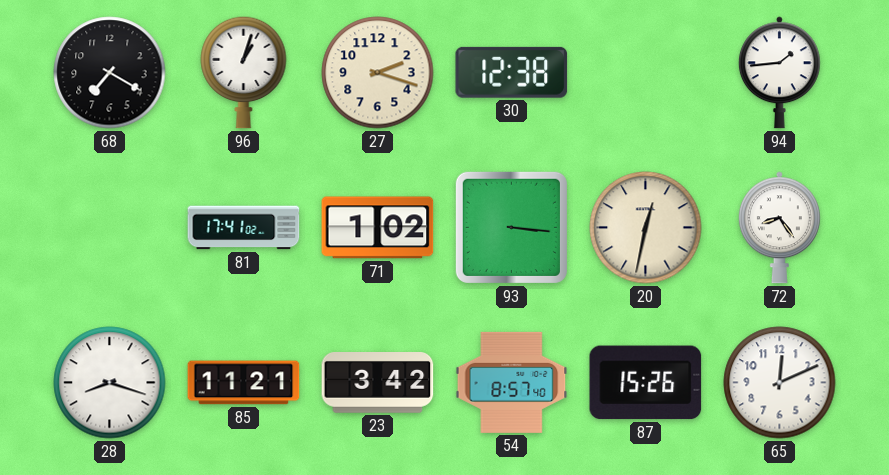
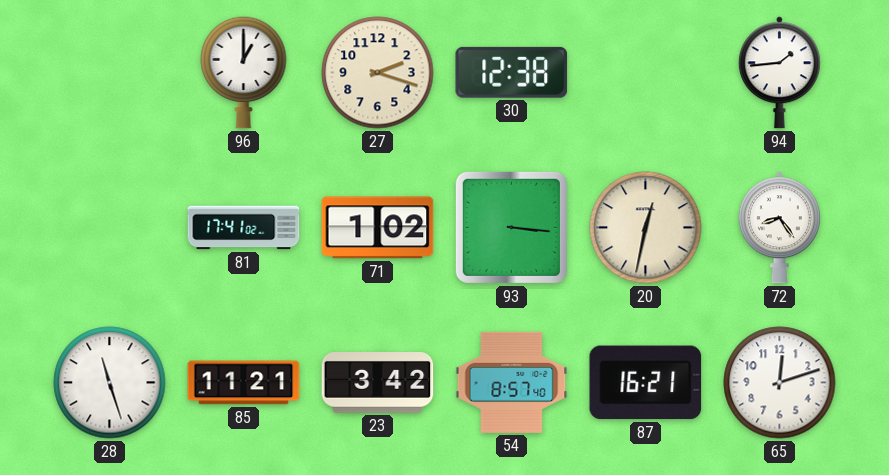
68: 7:20 -> none
96: 1:03 -> 1:00
28: 8:18 -> 11:27
87: 15:26 -> 16:21
65: 12:11 -> 12:12
